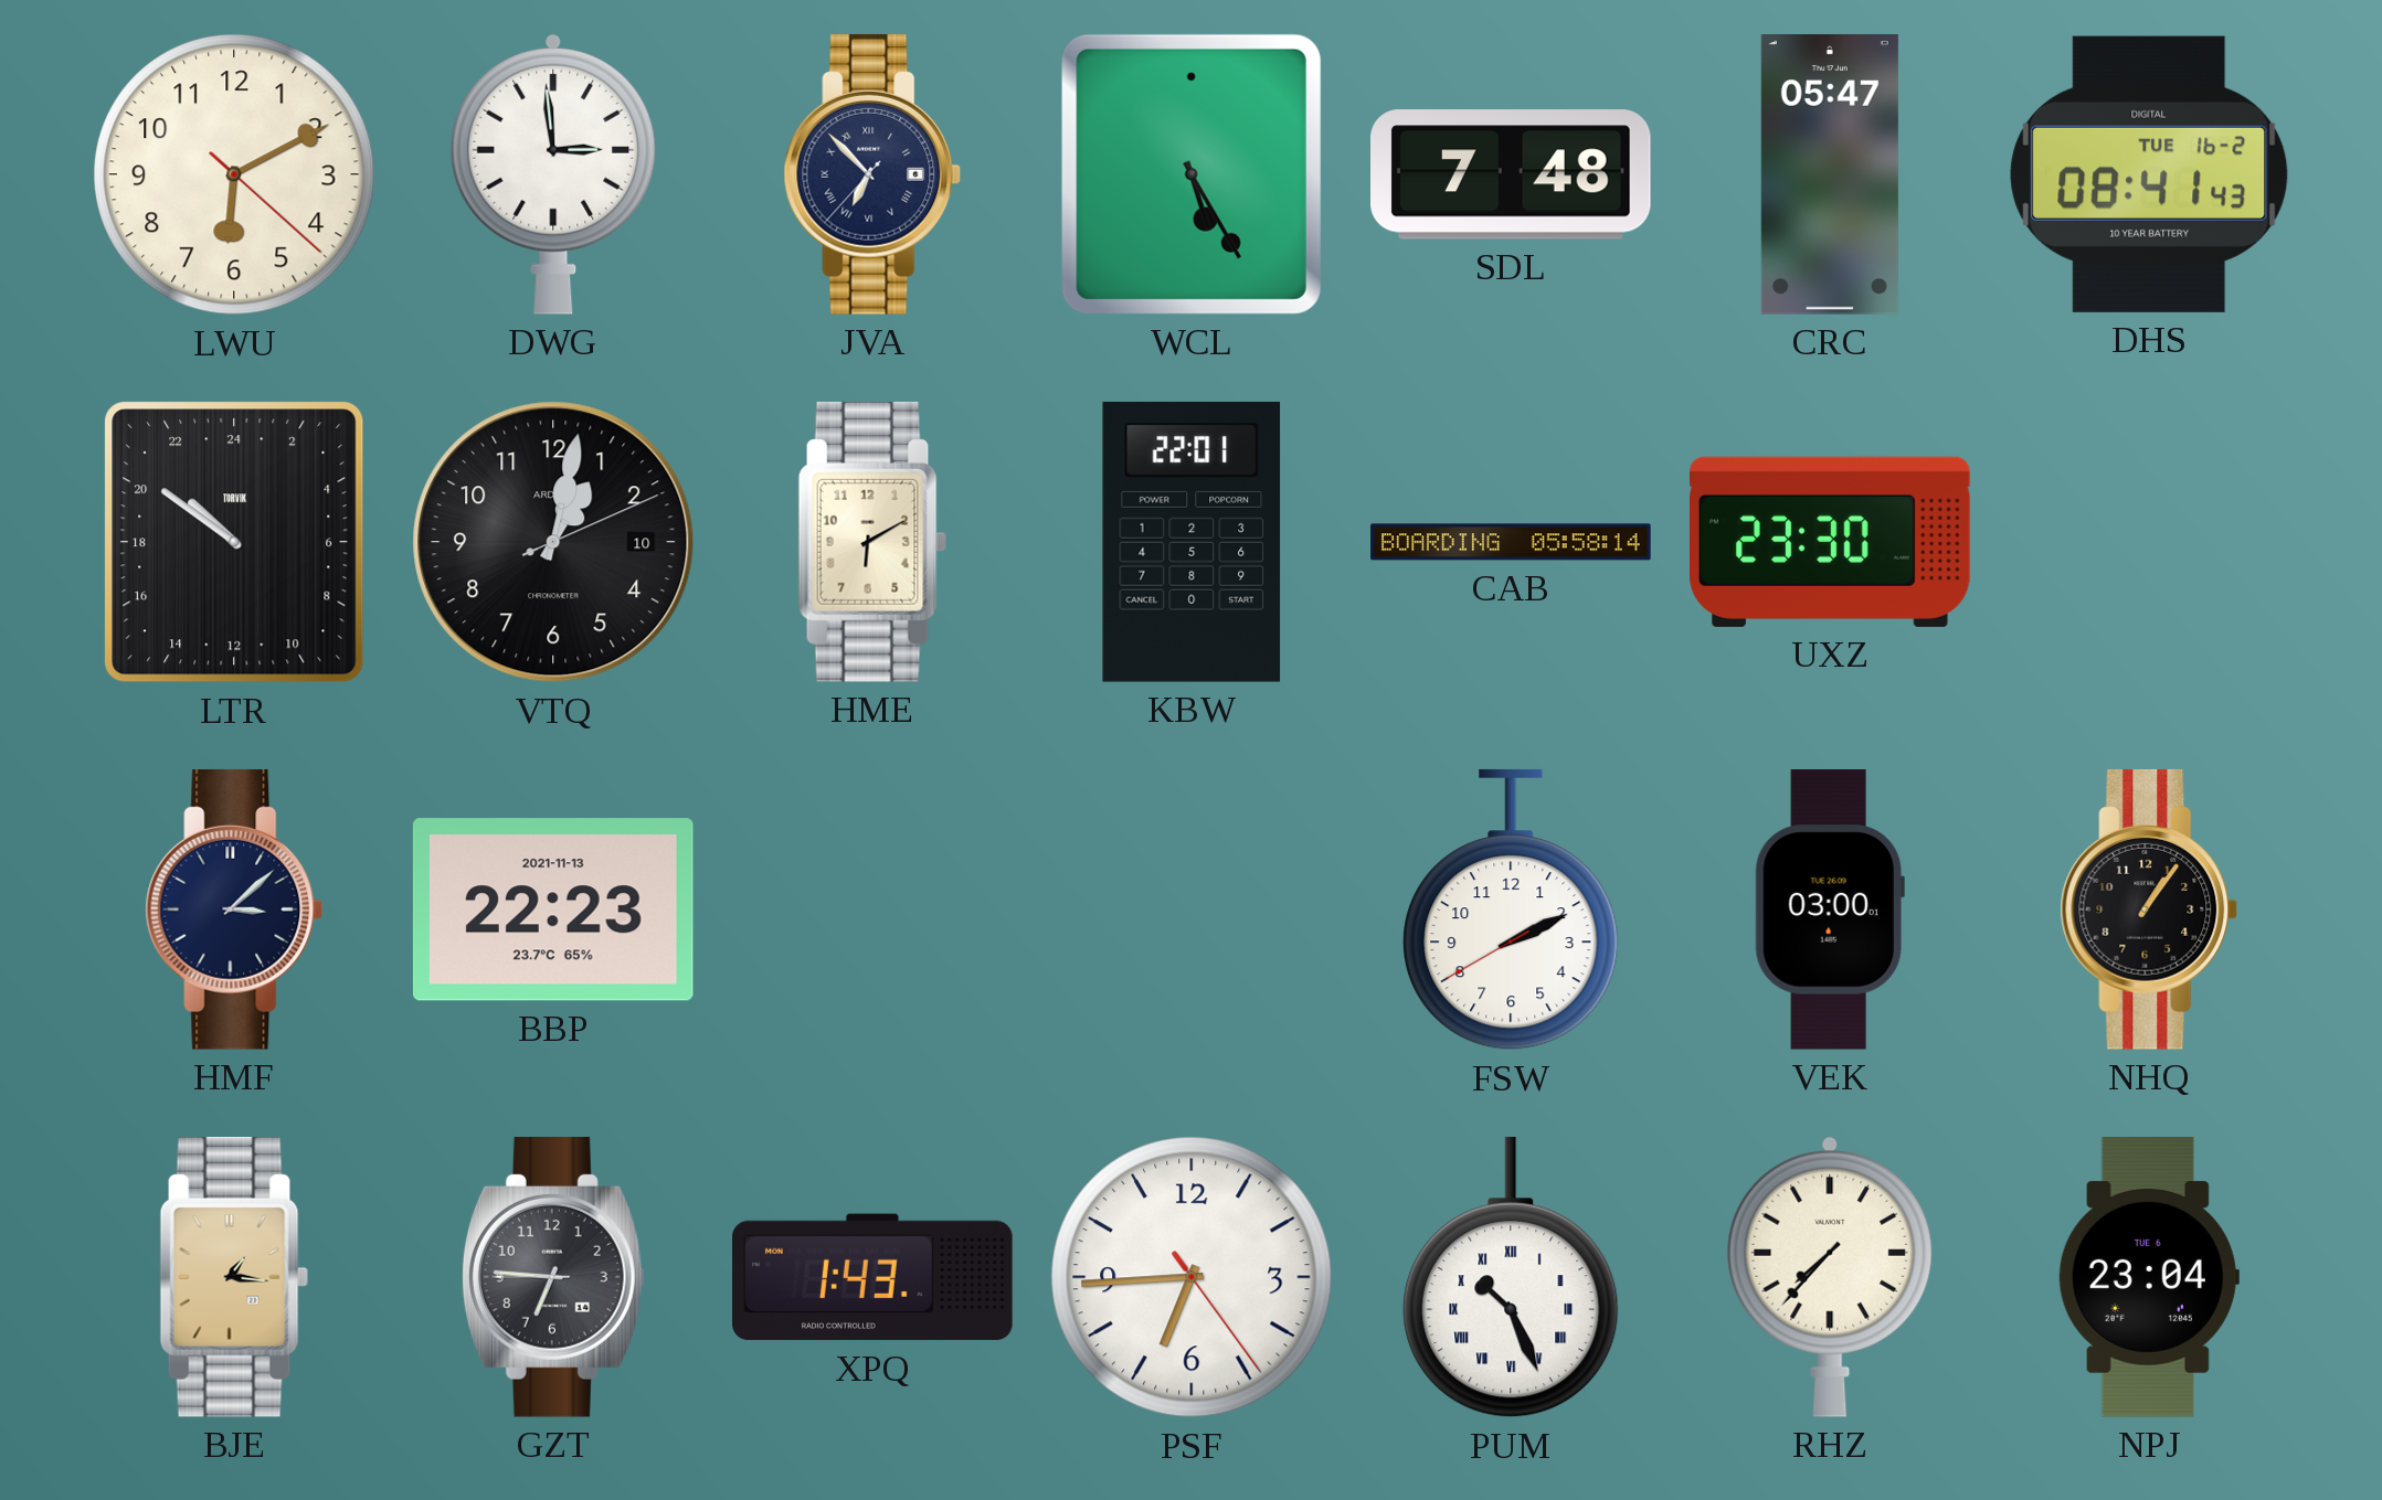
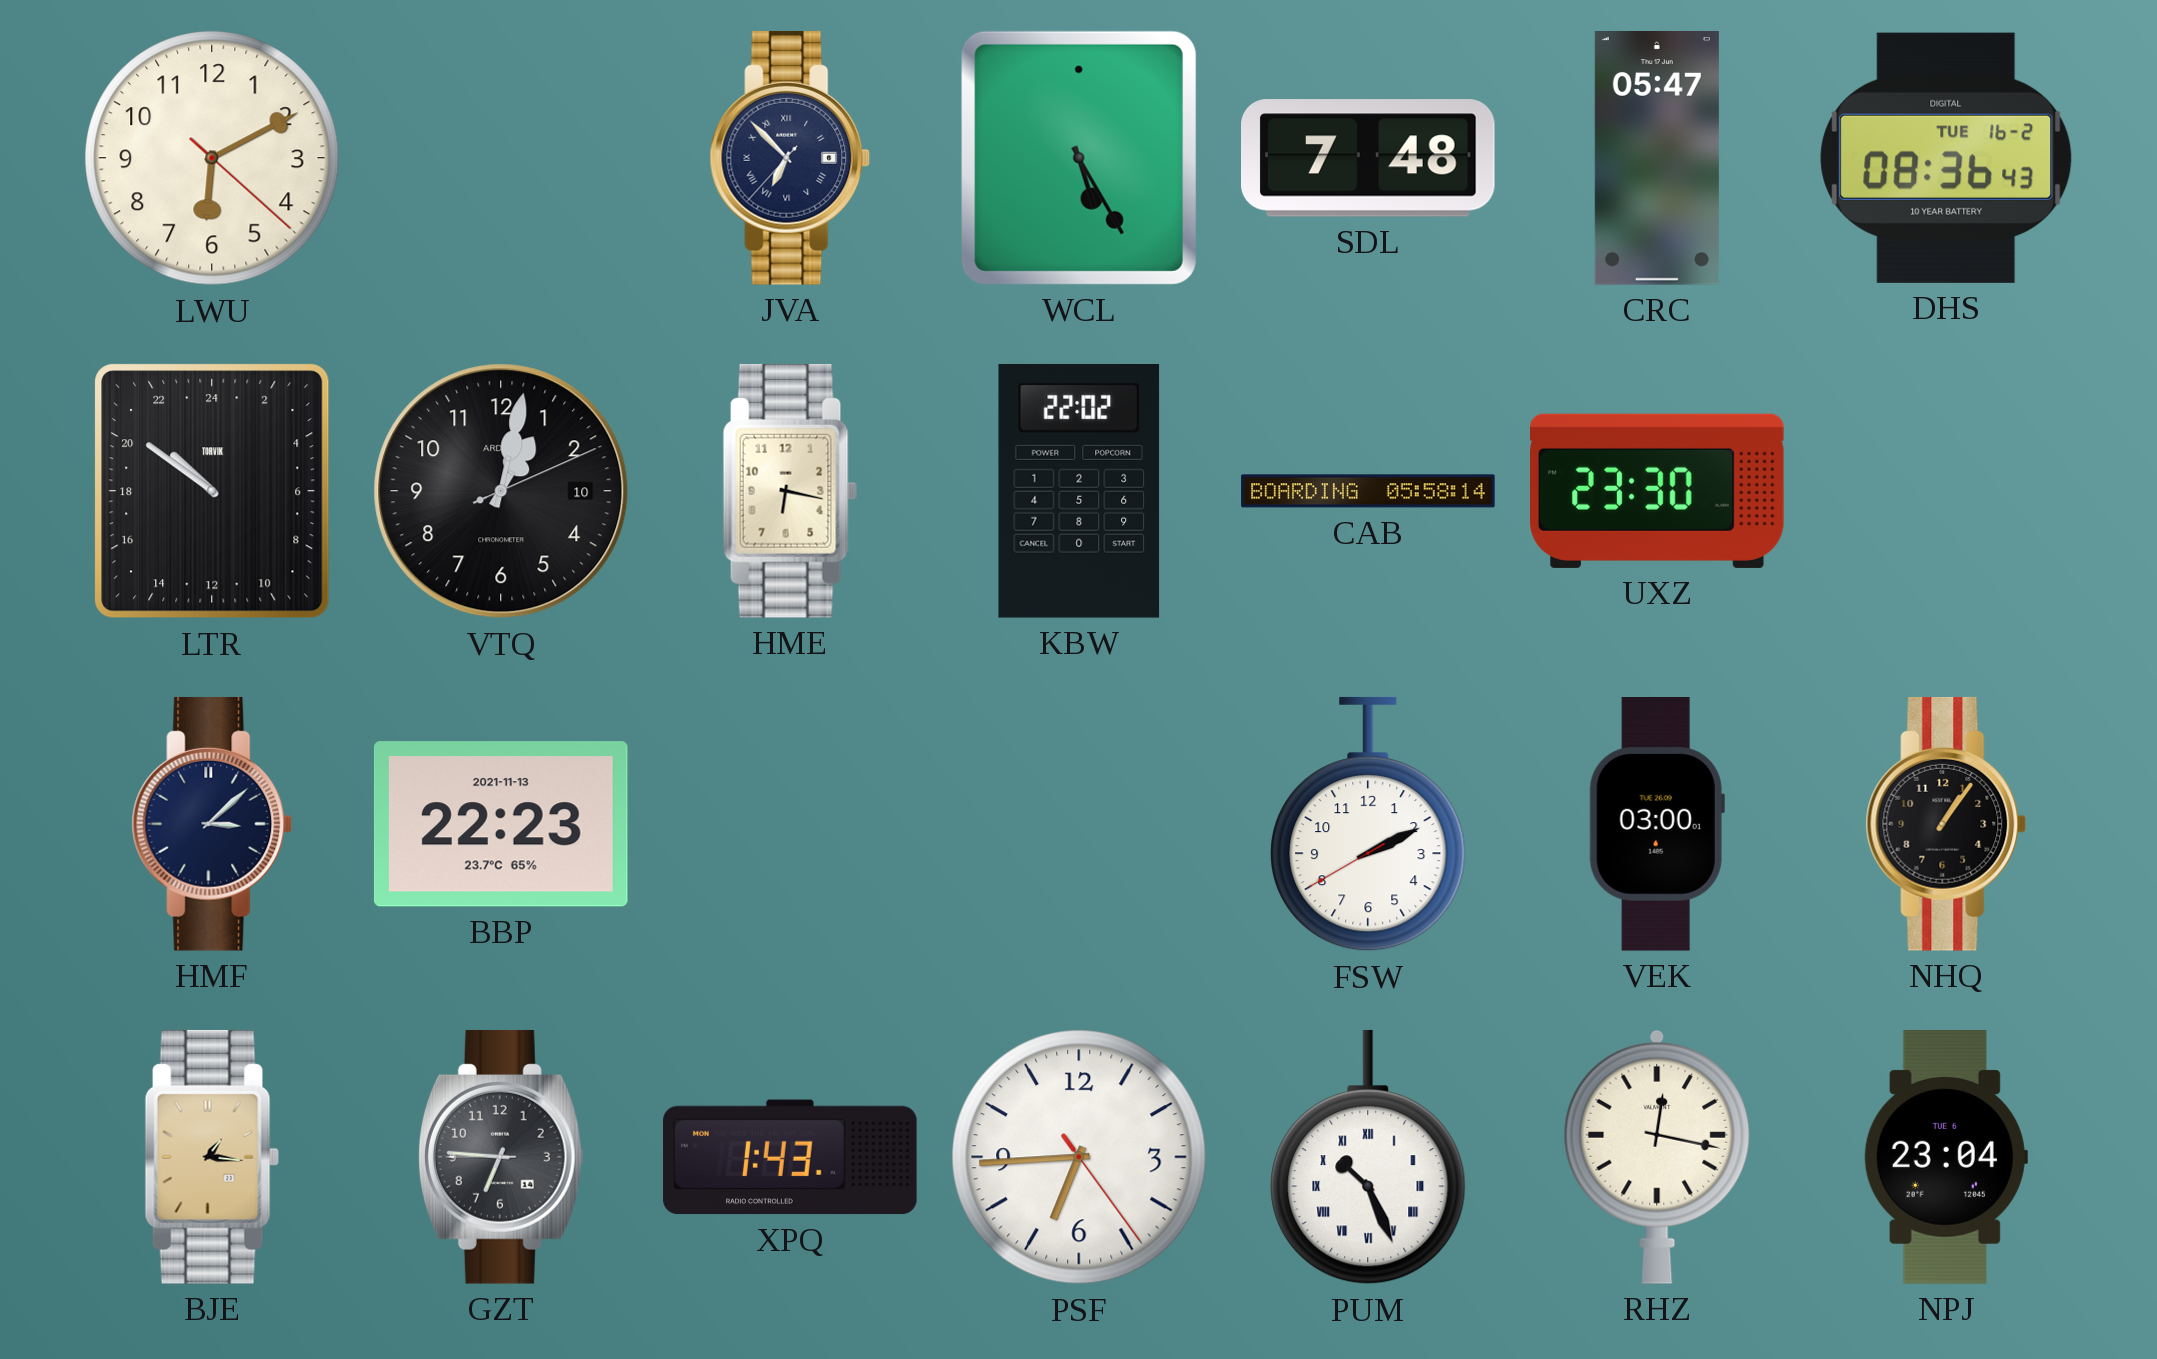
DWG: 2:59 -> none
DHS: 08:41 -> 08:36
HME: 6:10 -> 6:17
KBW: 22:01 -> 22:02
RHZ: 7:37 -> 12:17
